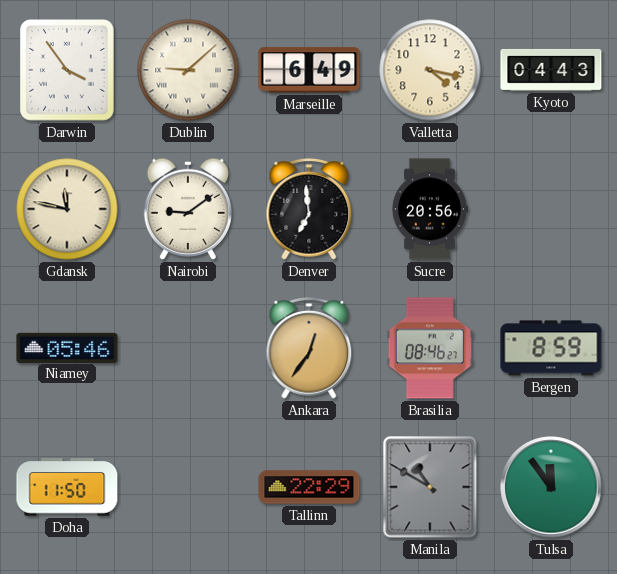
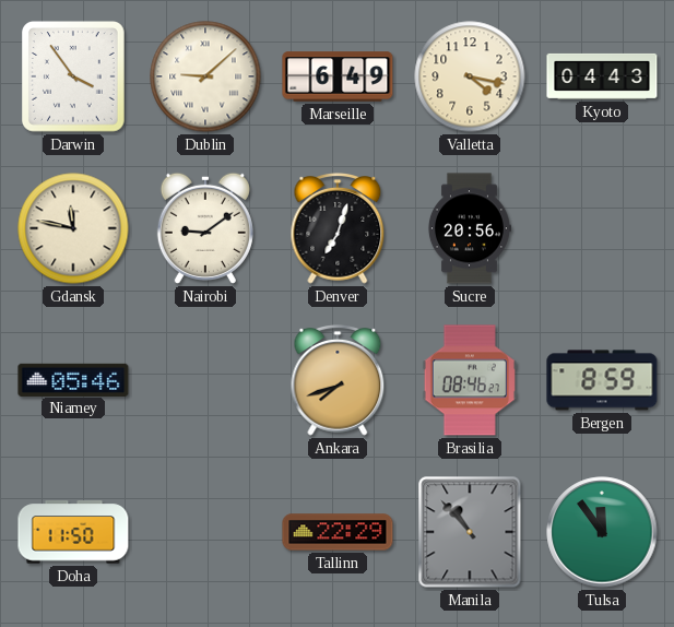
Denver: 6:59 -> 7:03
Ankara: 12:36 -> 7:42
Manila: 10:50 -> 10:53
